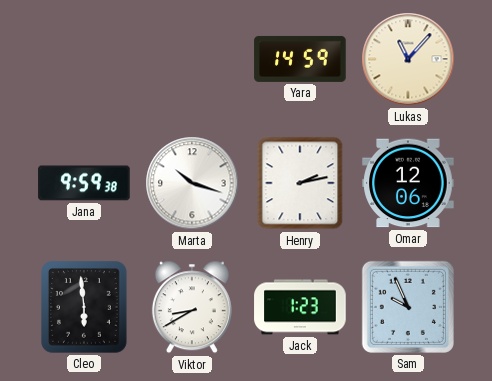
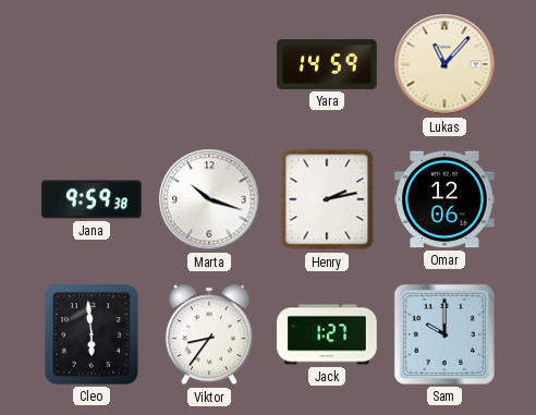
Viktor: 8:40 -> 8:36
Jack: 1:23 -> 1:27
Sam: 9:56 -> 10:00
